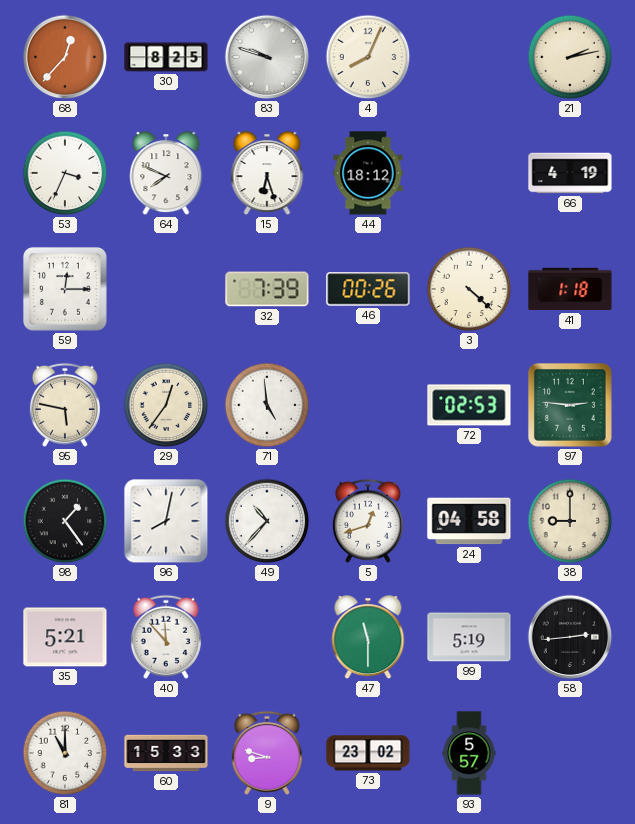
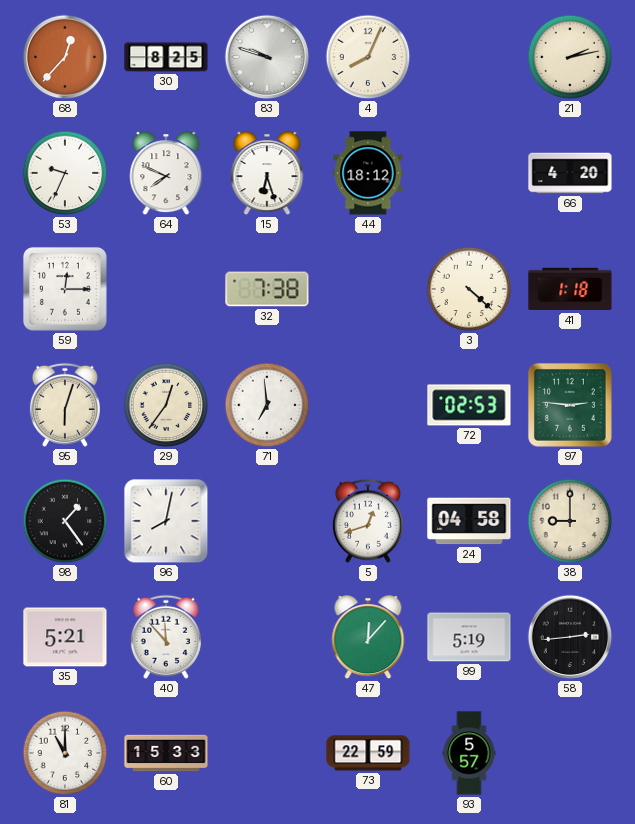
53: 3:34 -> 9:34
66: 4:19 -> 4:20
32: 7:39 -> 7:38
46: 00:26 -> none
95: 5:47 -> 6:03
71: 4:59 -> 6:59
49: 10:37 -> none
47: 11:30 -> 12:07
9: 8:48 -> none
73: 23:02 -> 22:59
